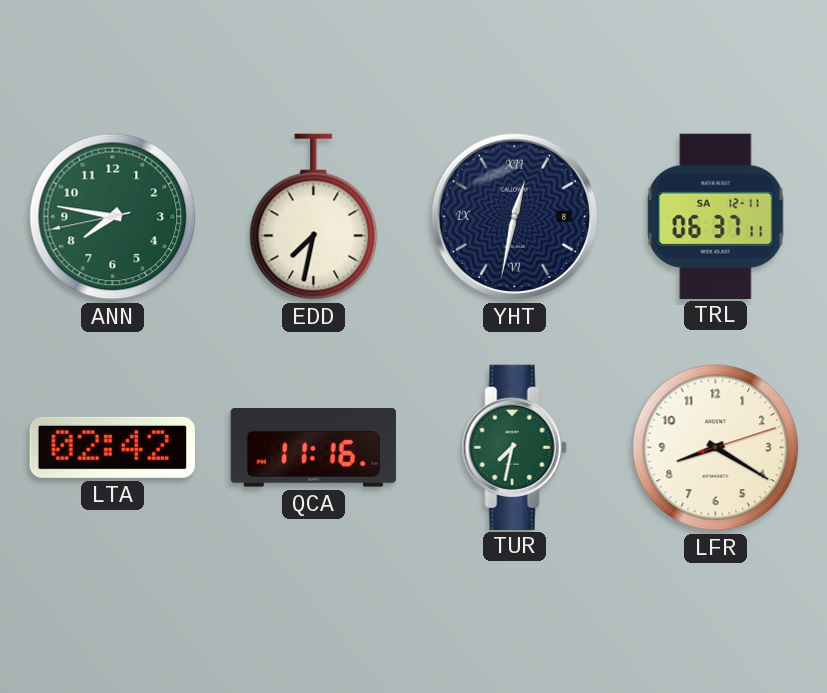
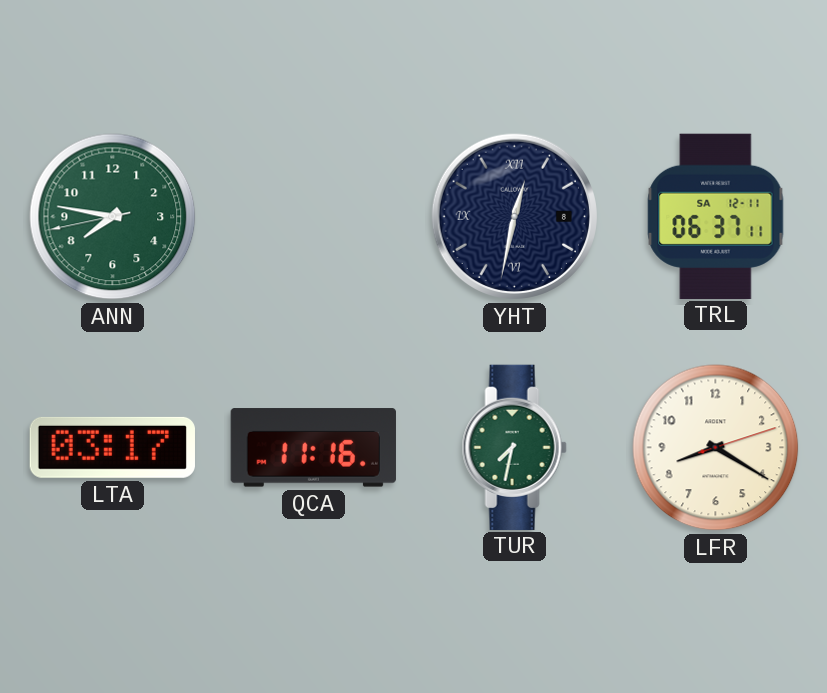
EDD: 7:32 -> none
LTA: 02:42 -> 03:17
